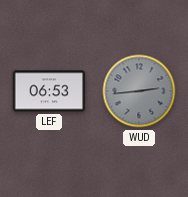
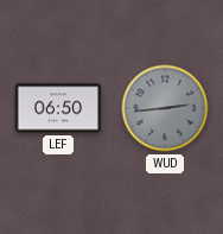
LEF: 06:53 -> 06:50
